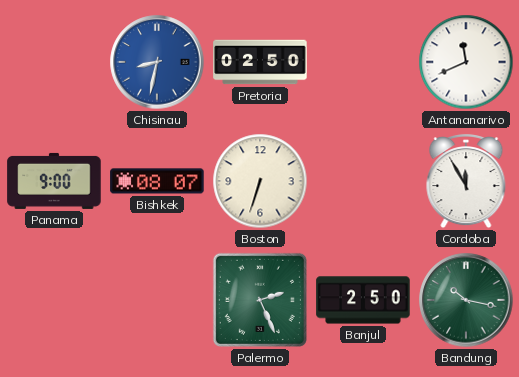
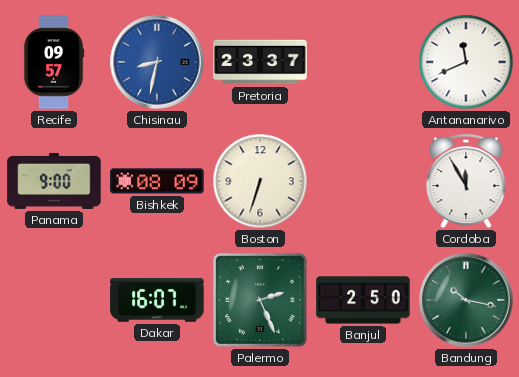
Recife: none -> 09:57
Pretoria: 02:50 -> 23:37
Bishkek: 08:07 -> 08:09
Dakar: none -> 16:07
